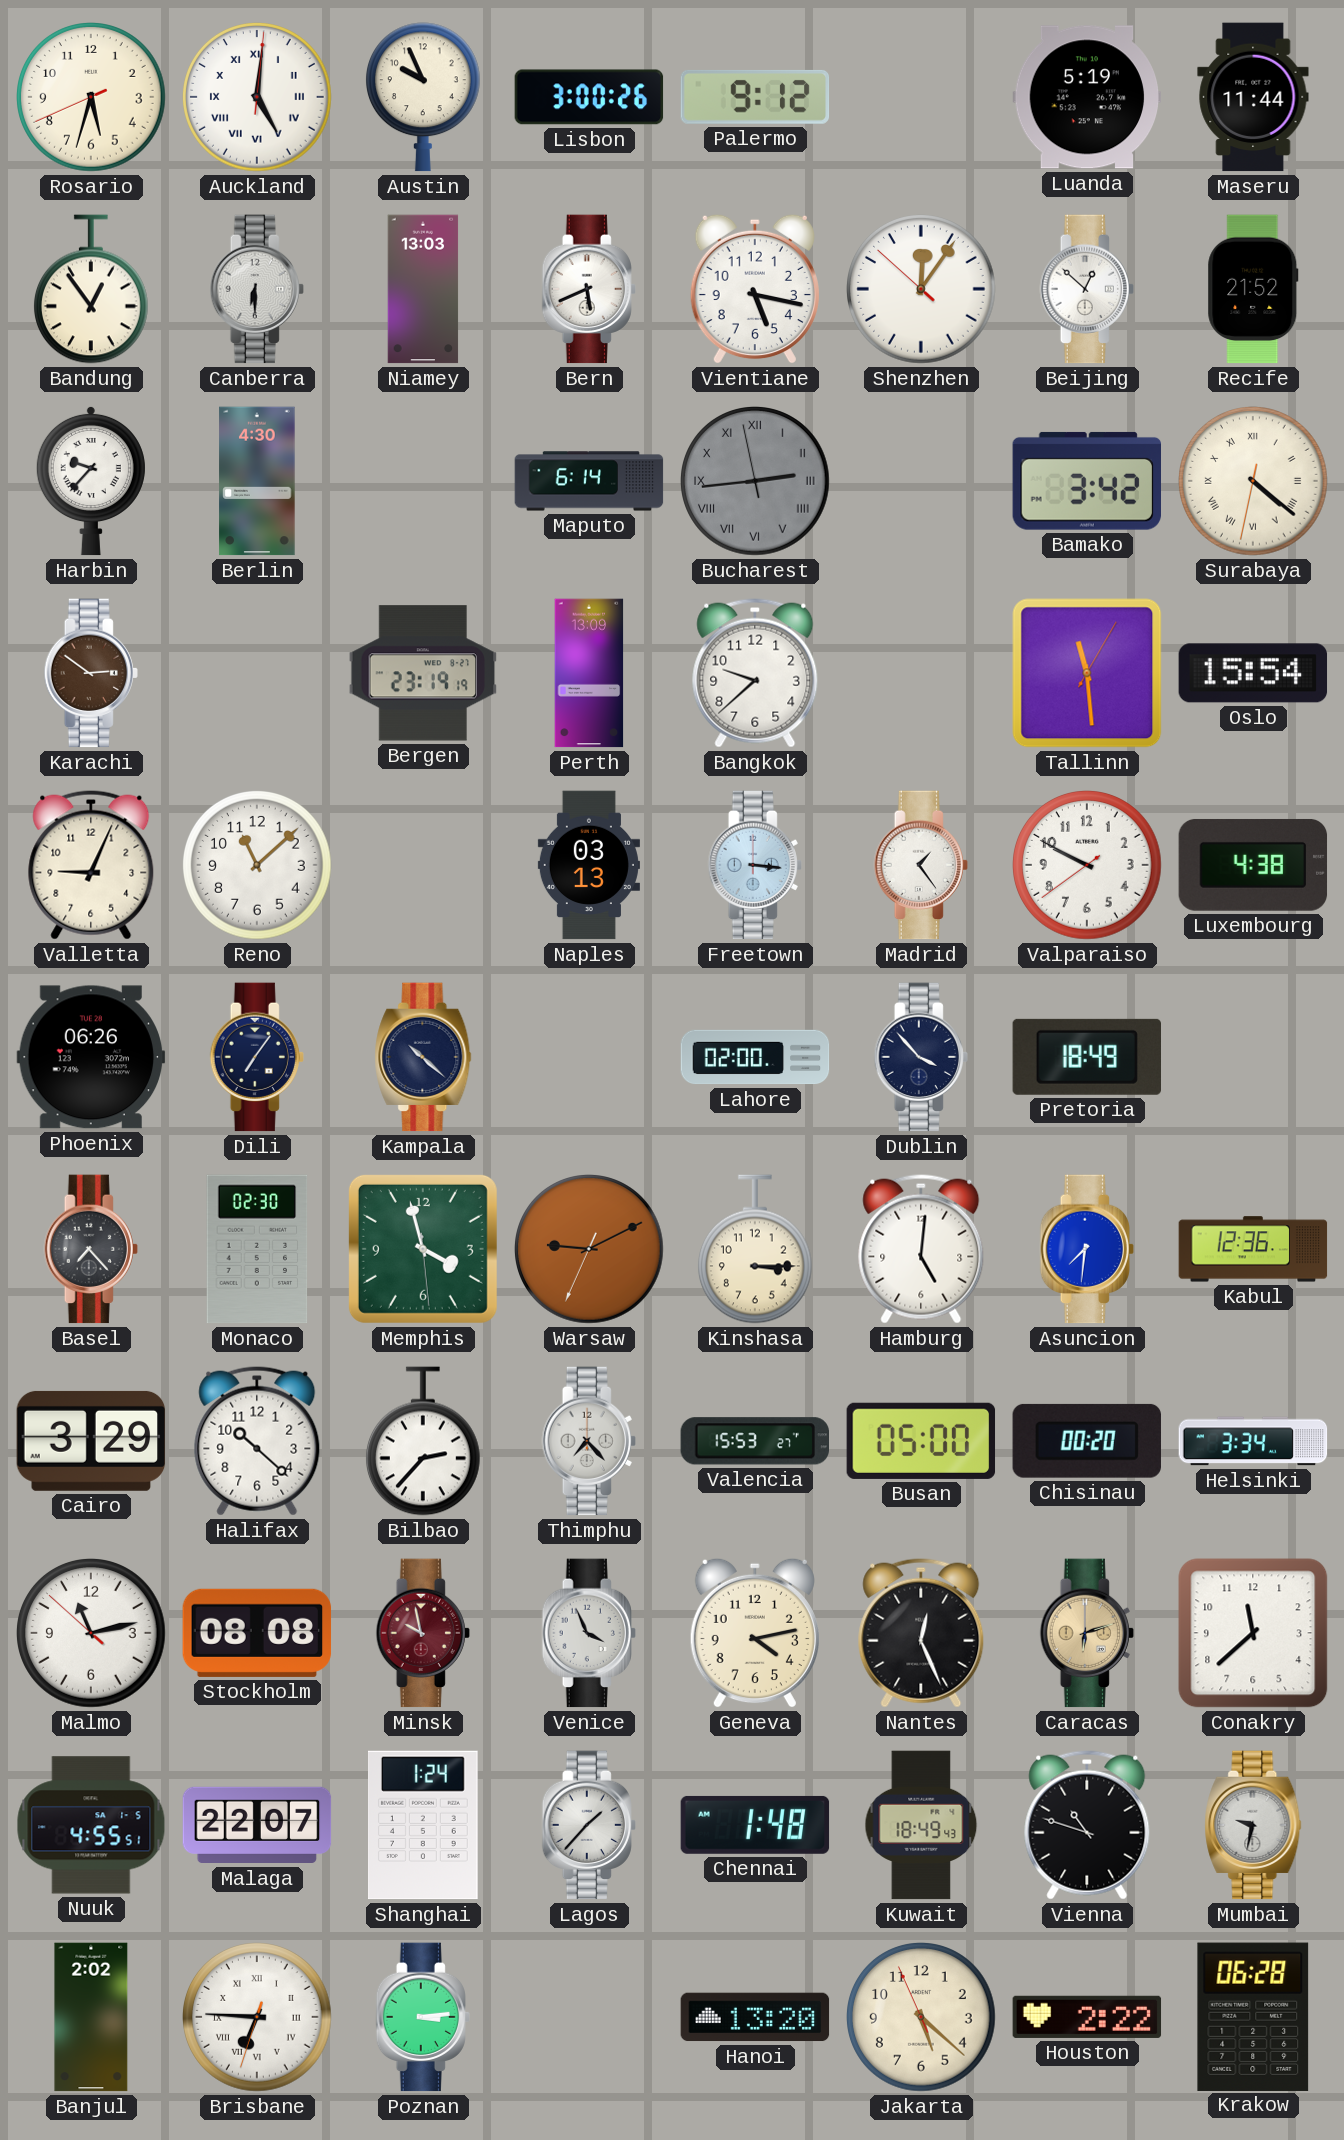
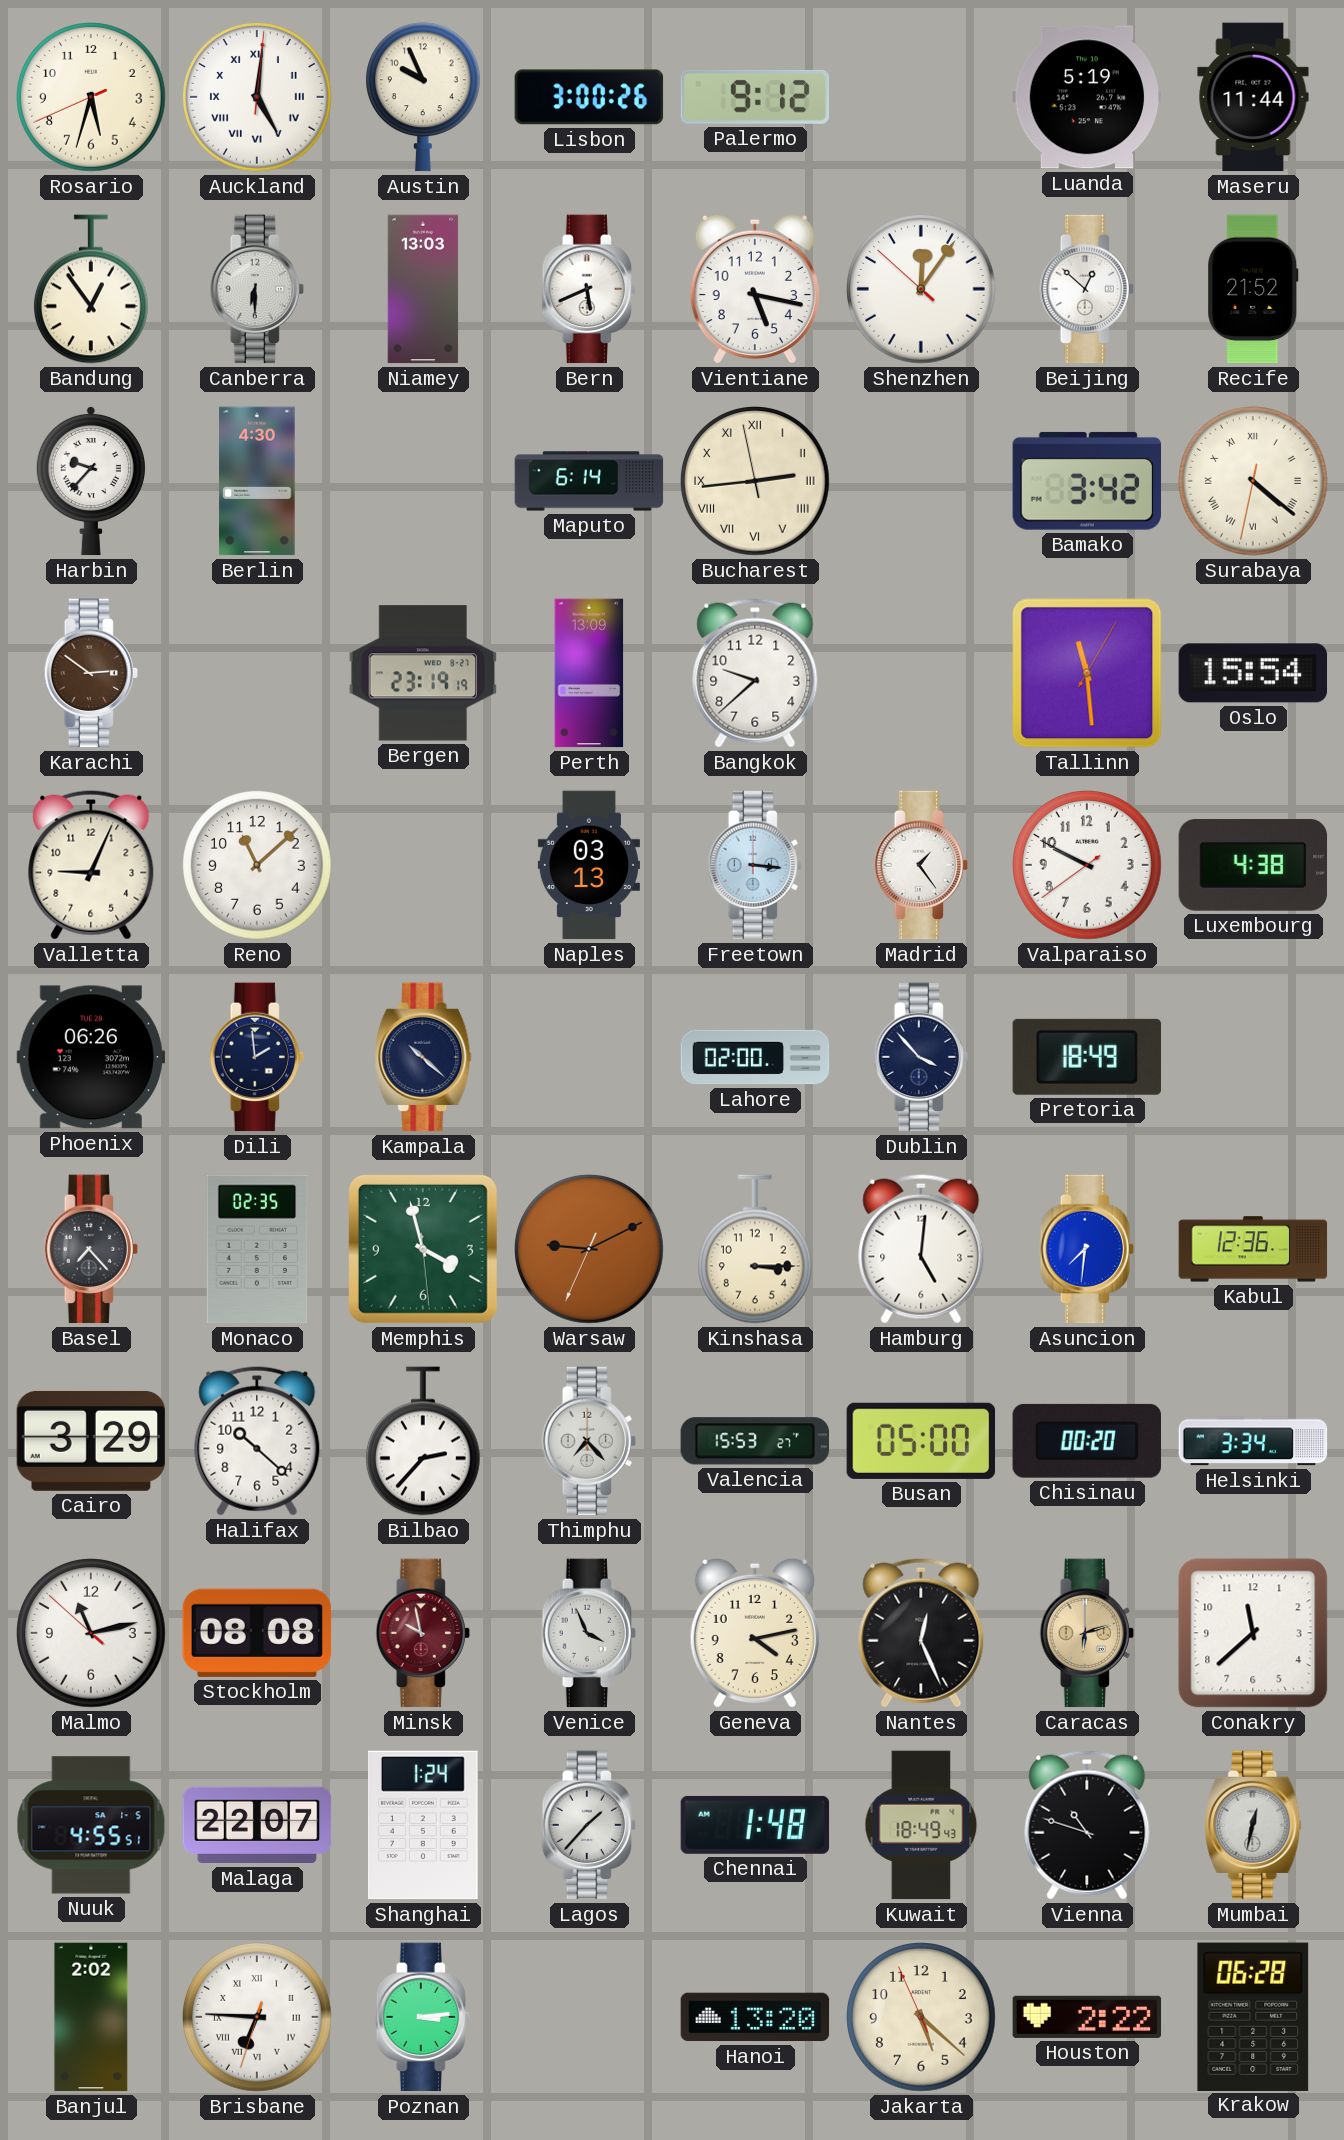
Bucharest dial: grey -> cream
Dili: 7:06 -> 1:59
Monaco: 02:30 -> 02:35
Mumbai: 9:32 -> 12:32
